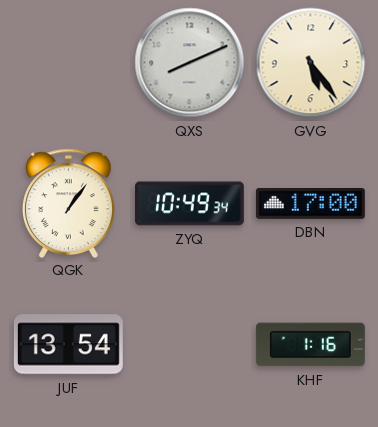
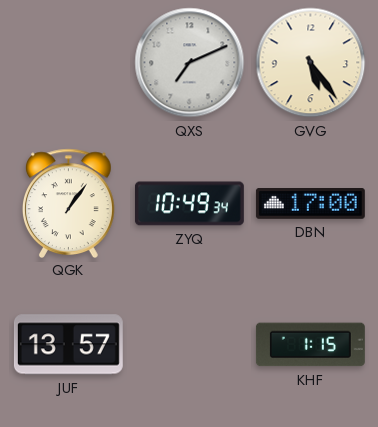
QXS: 8:11 -> 7:11
JUF: 13:54 -> 13:57
KHF: 1:16 -> 1:15
